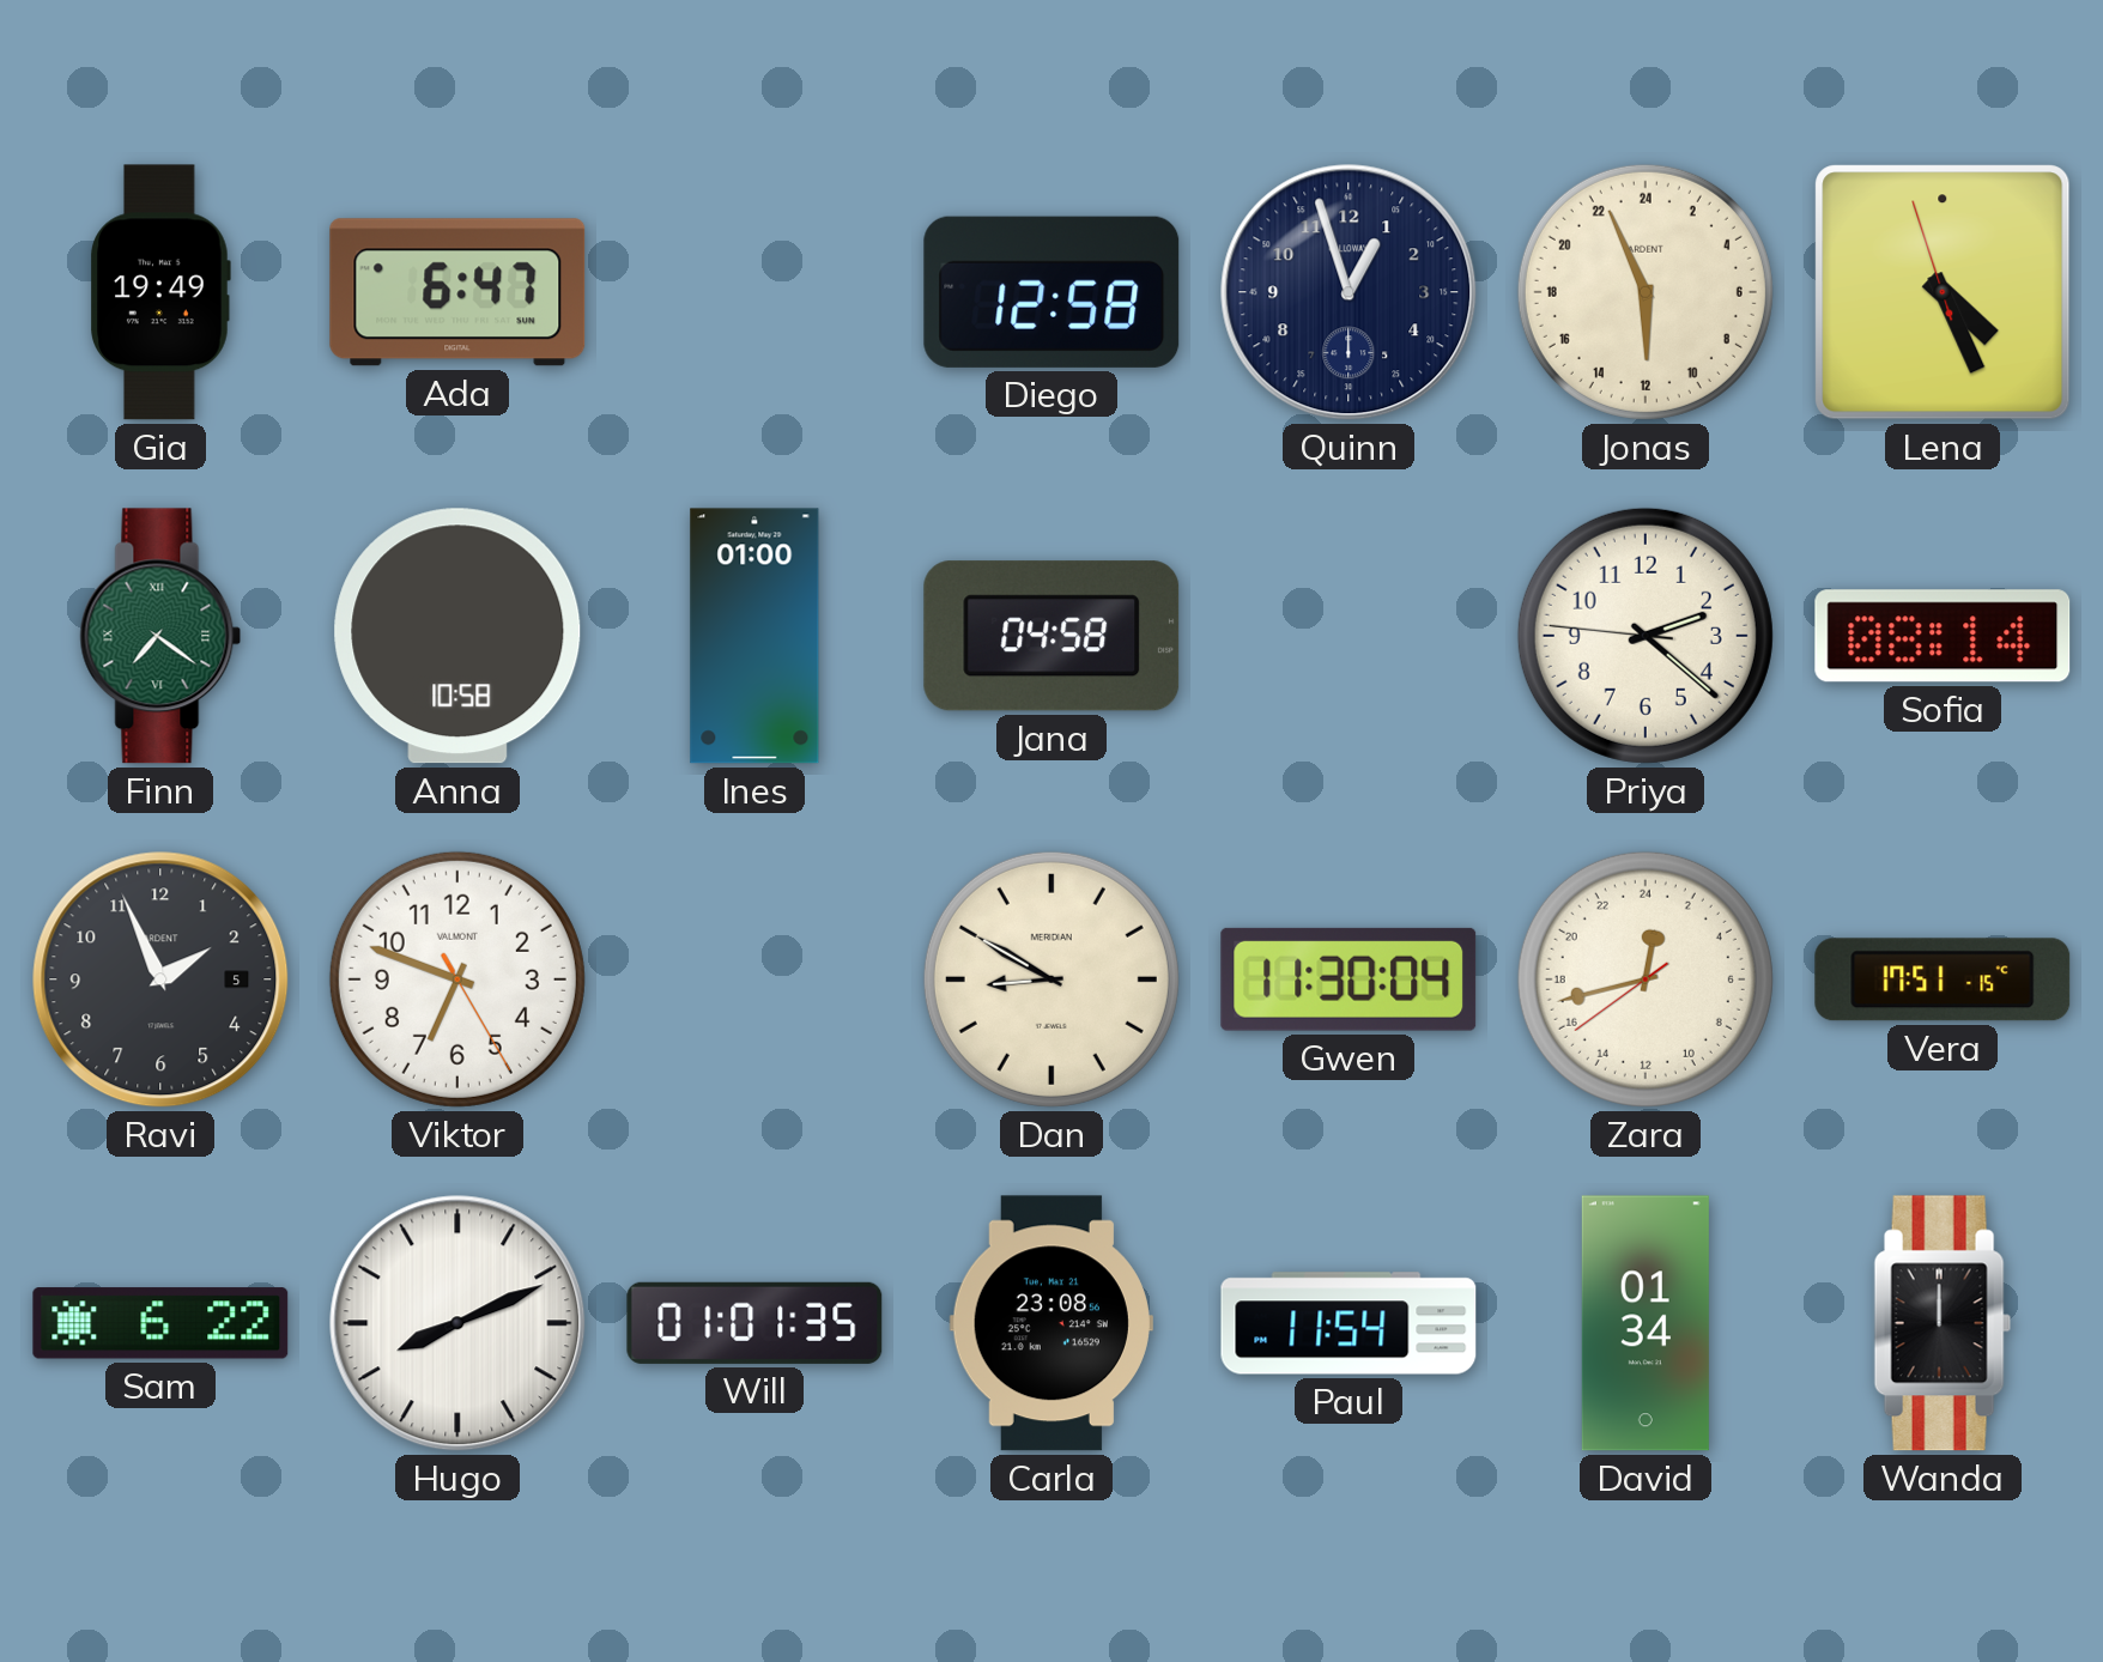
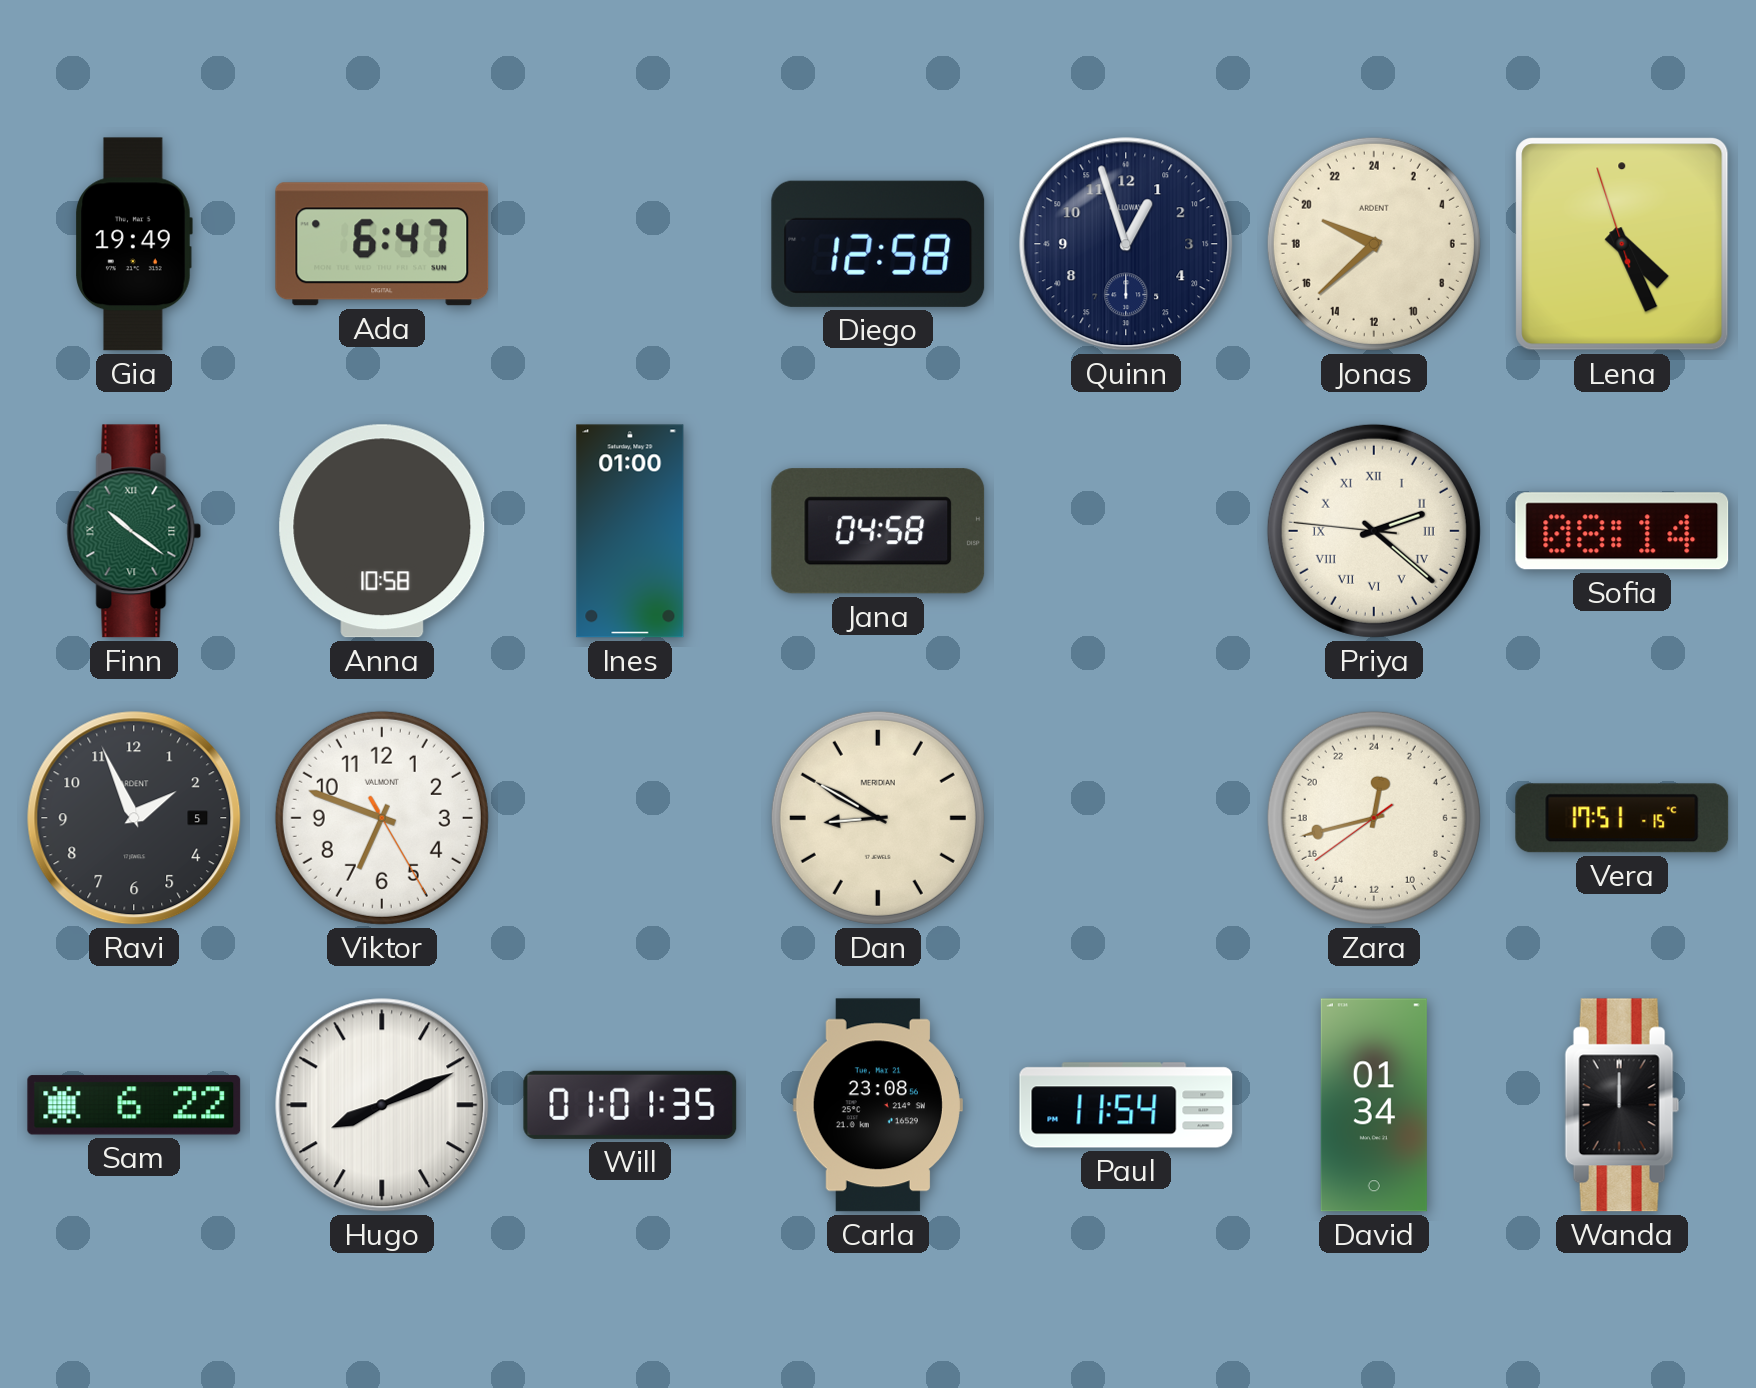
Jonas: 11:56 -> 19:38
Finn: 7:21 -> 10:21
Priya numerals: Arabic -> Roman
Gwen: 11:30 -> none
